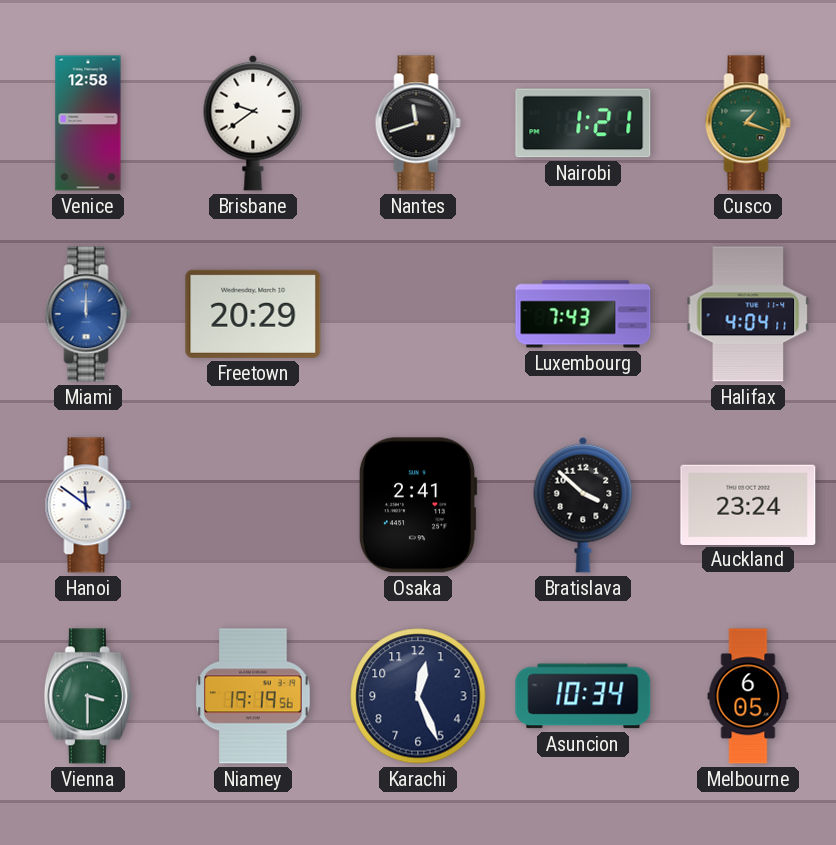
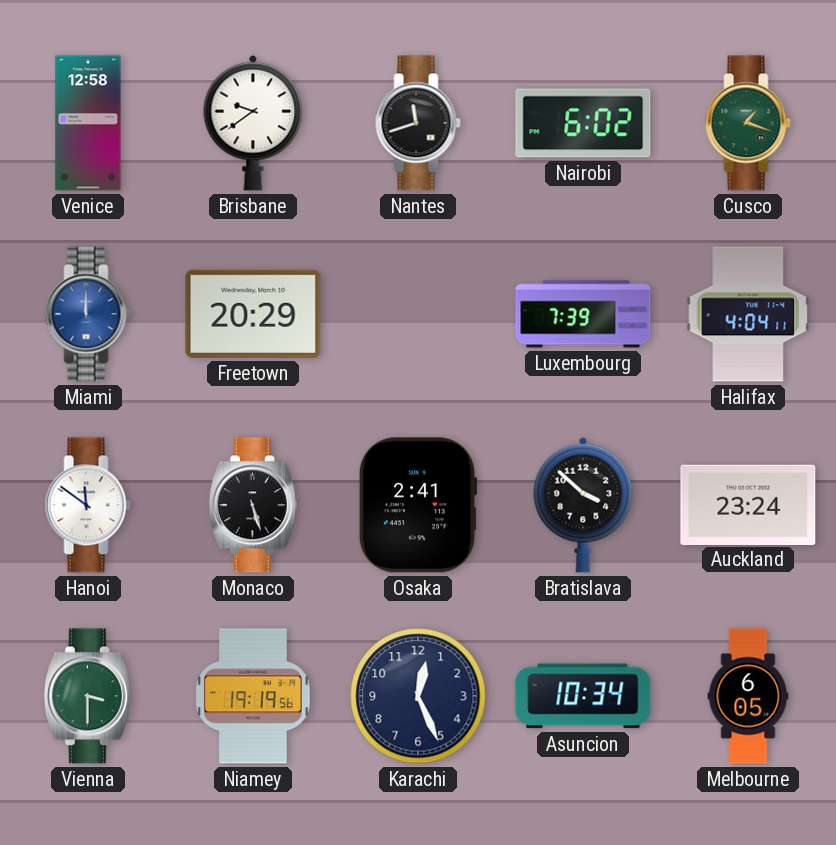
Nairobi: 1:21 -> 6:02
Luxembourg: 7:43 -> 7:39
Monaco: none -> 5:27
